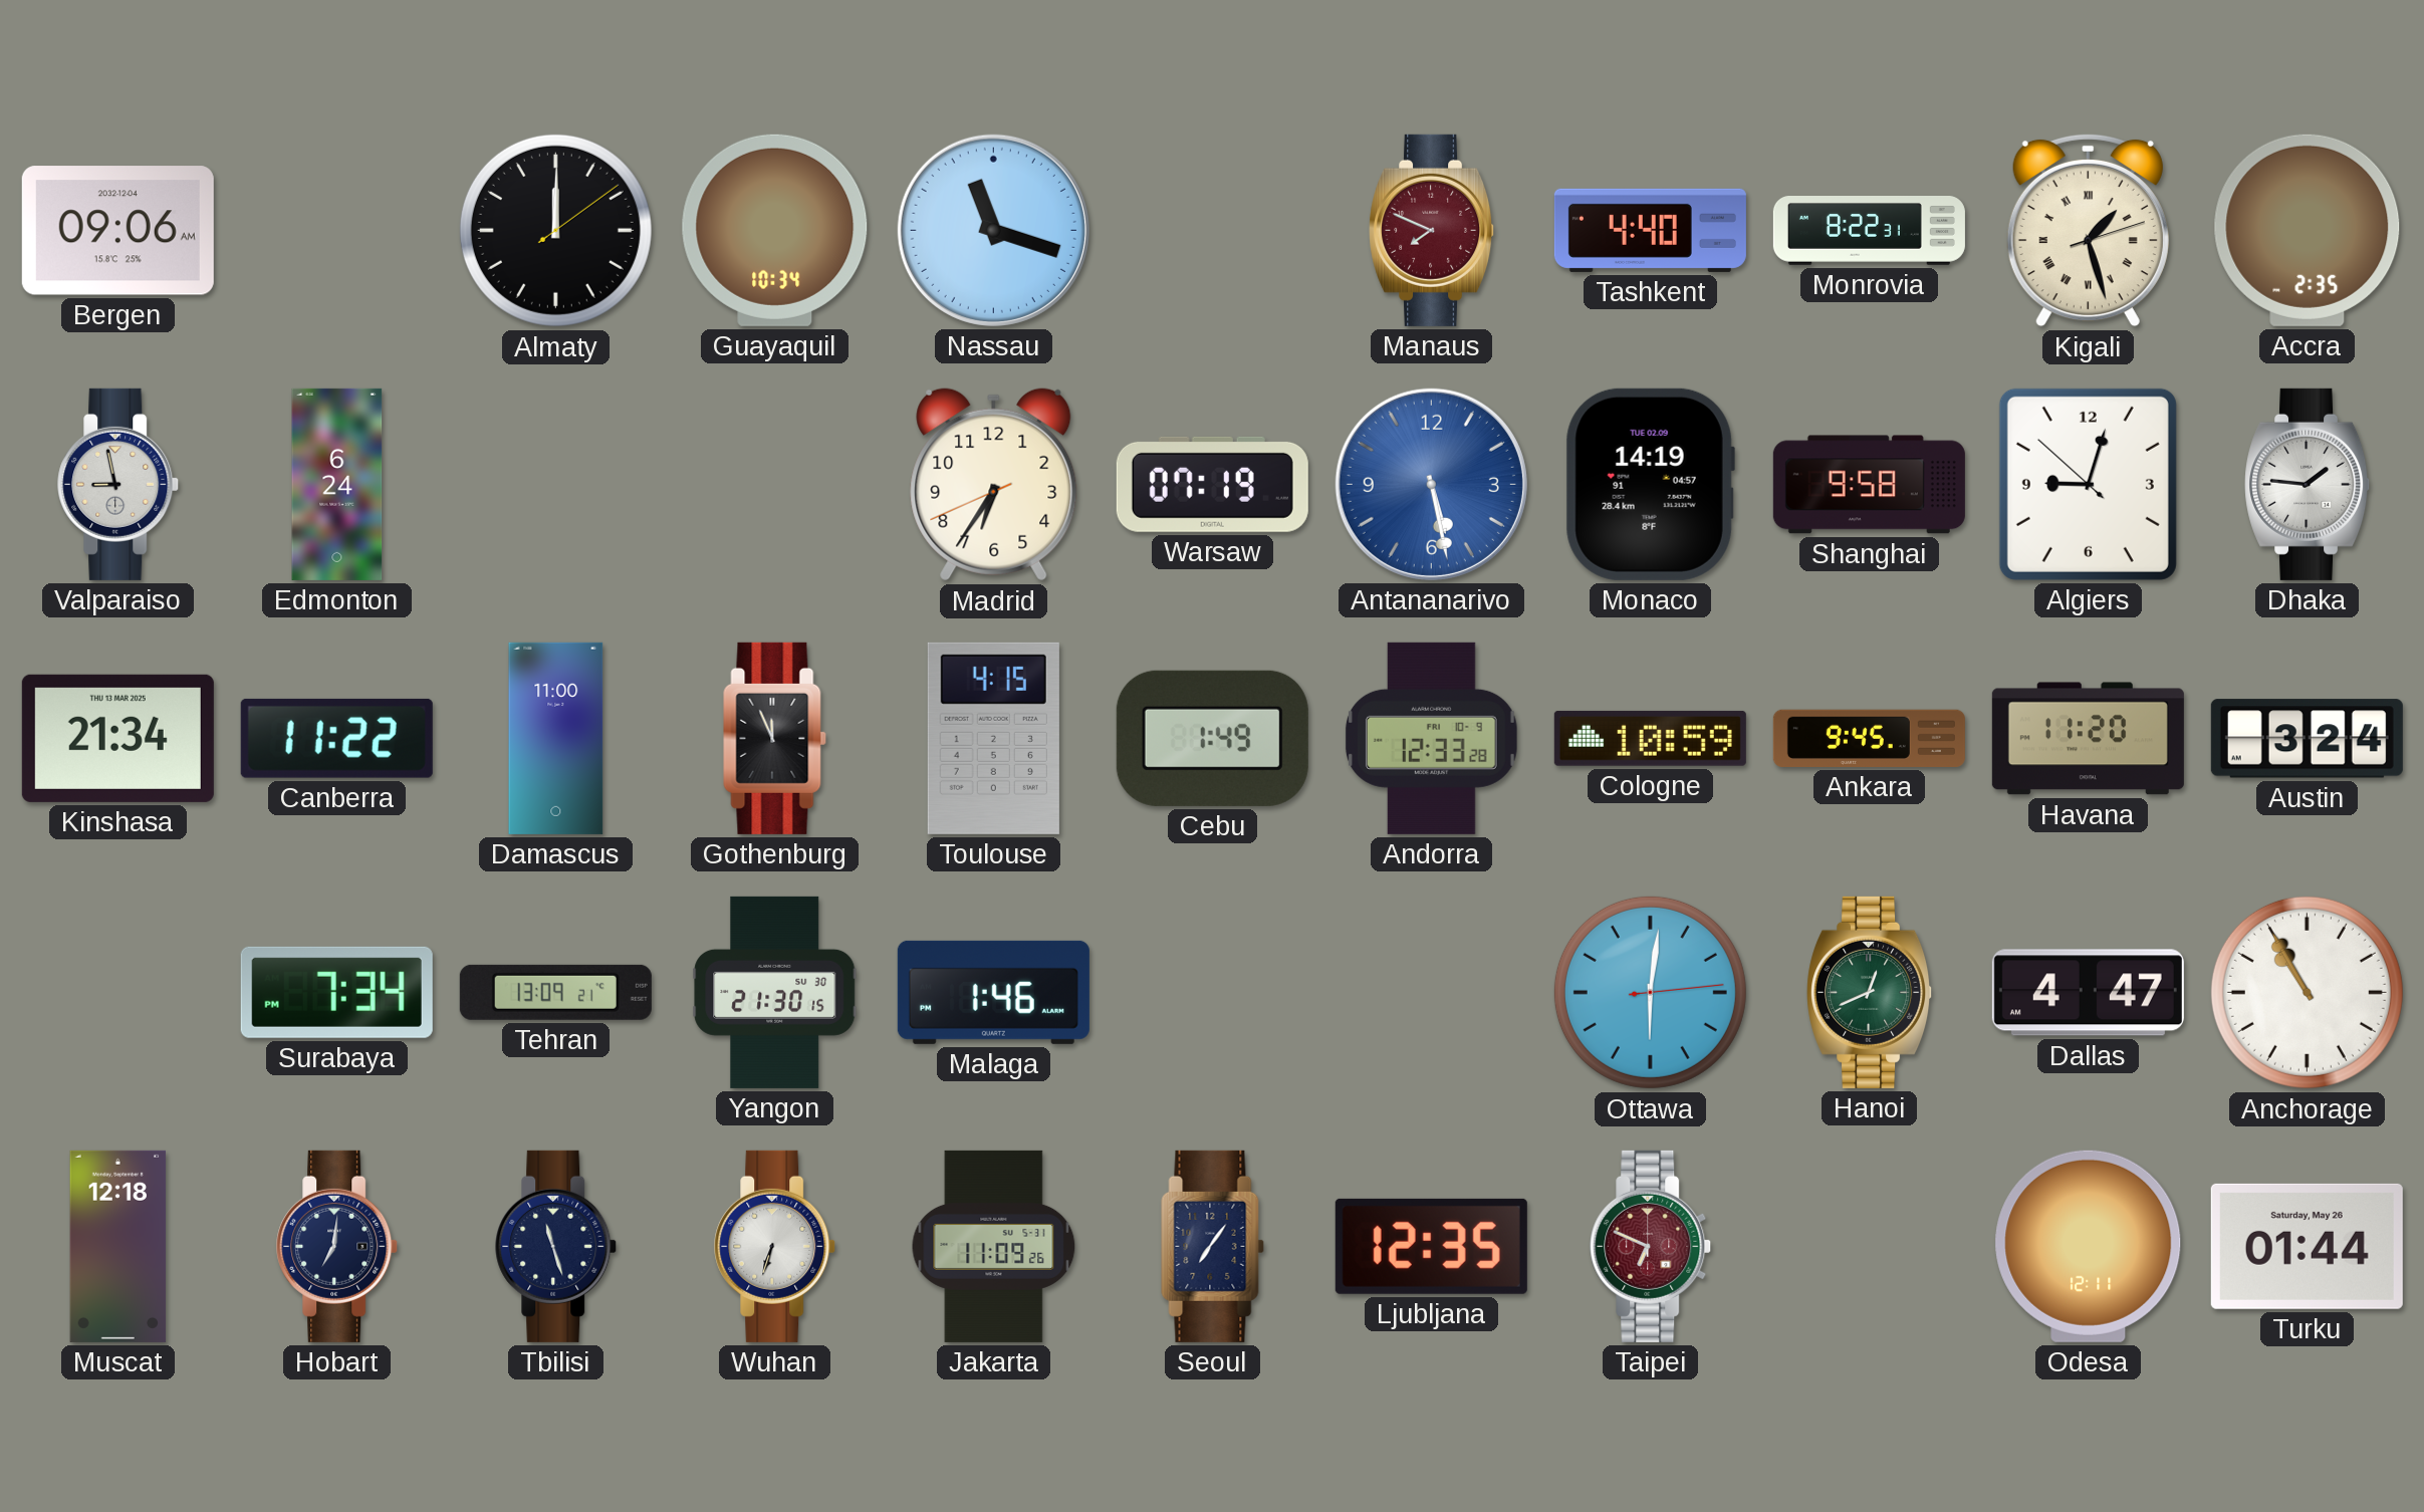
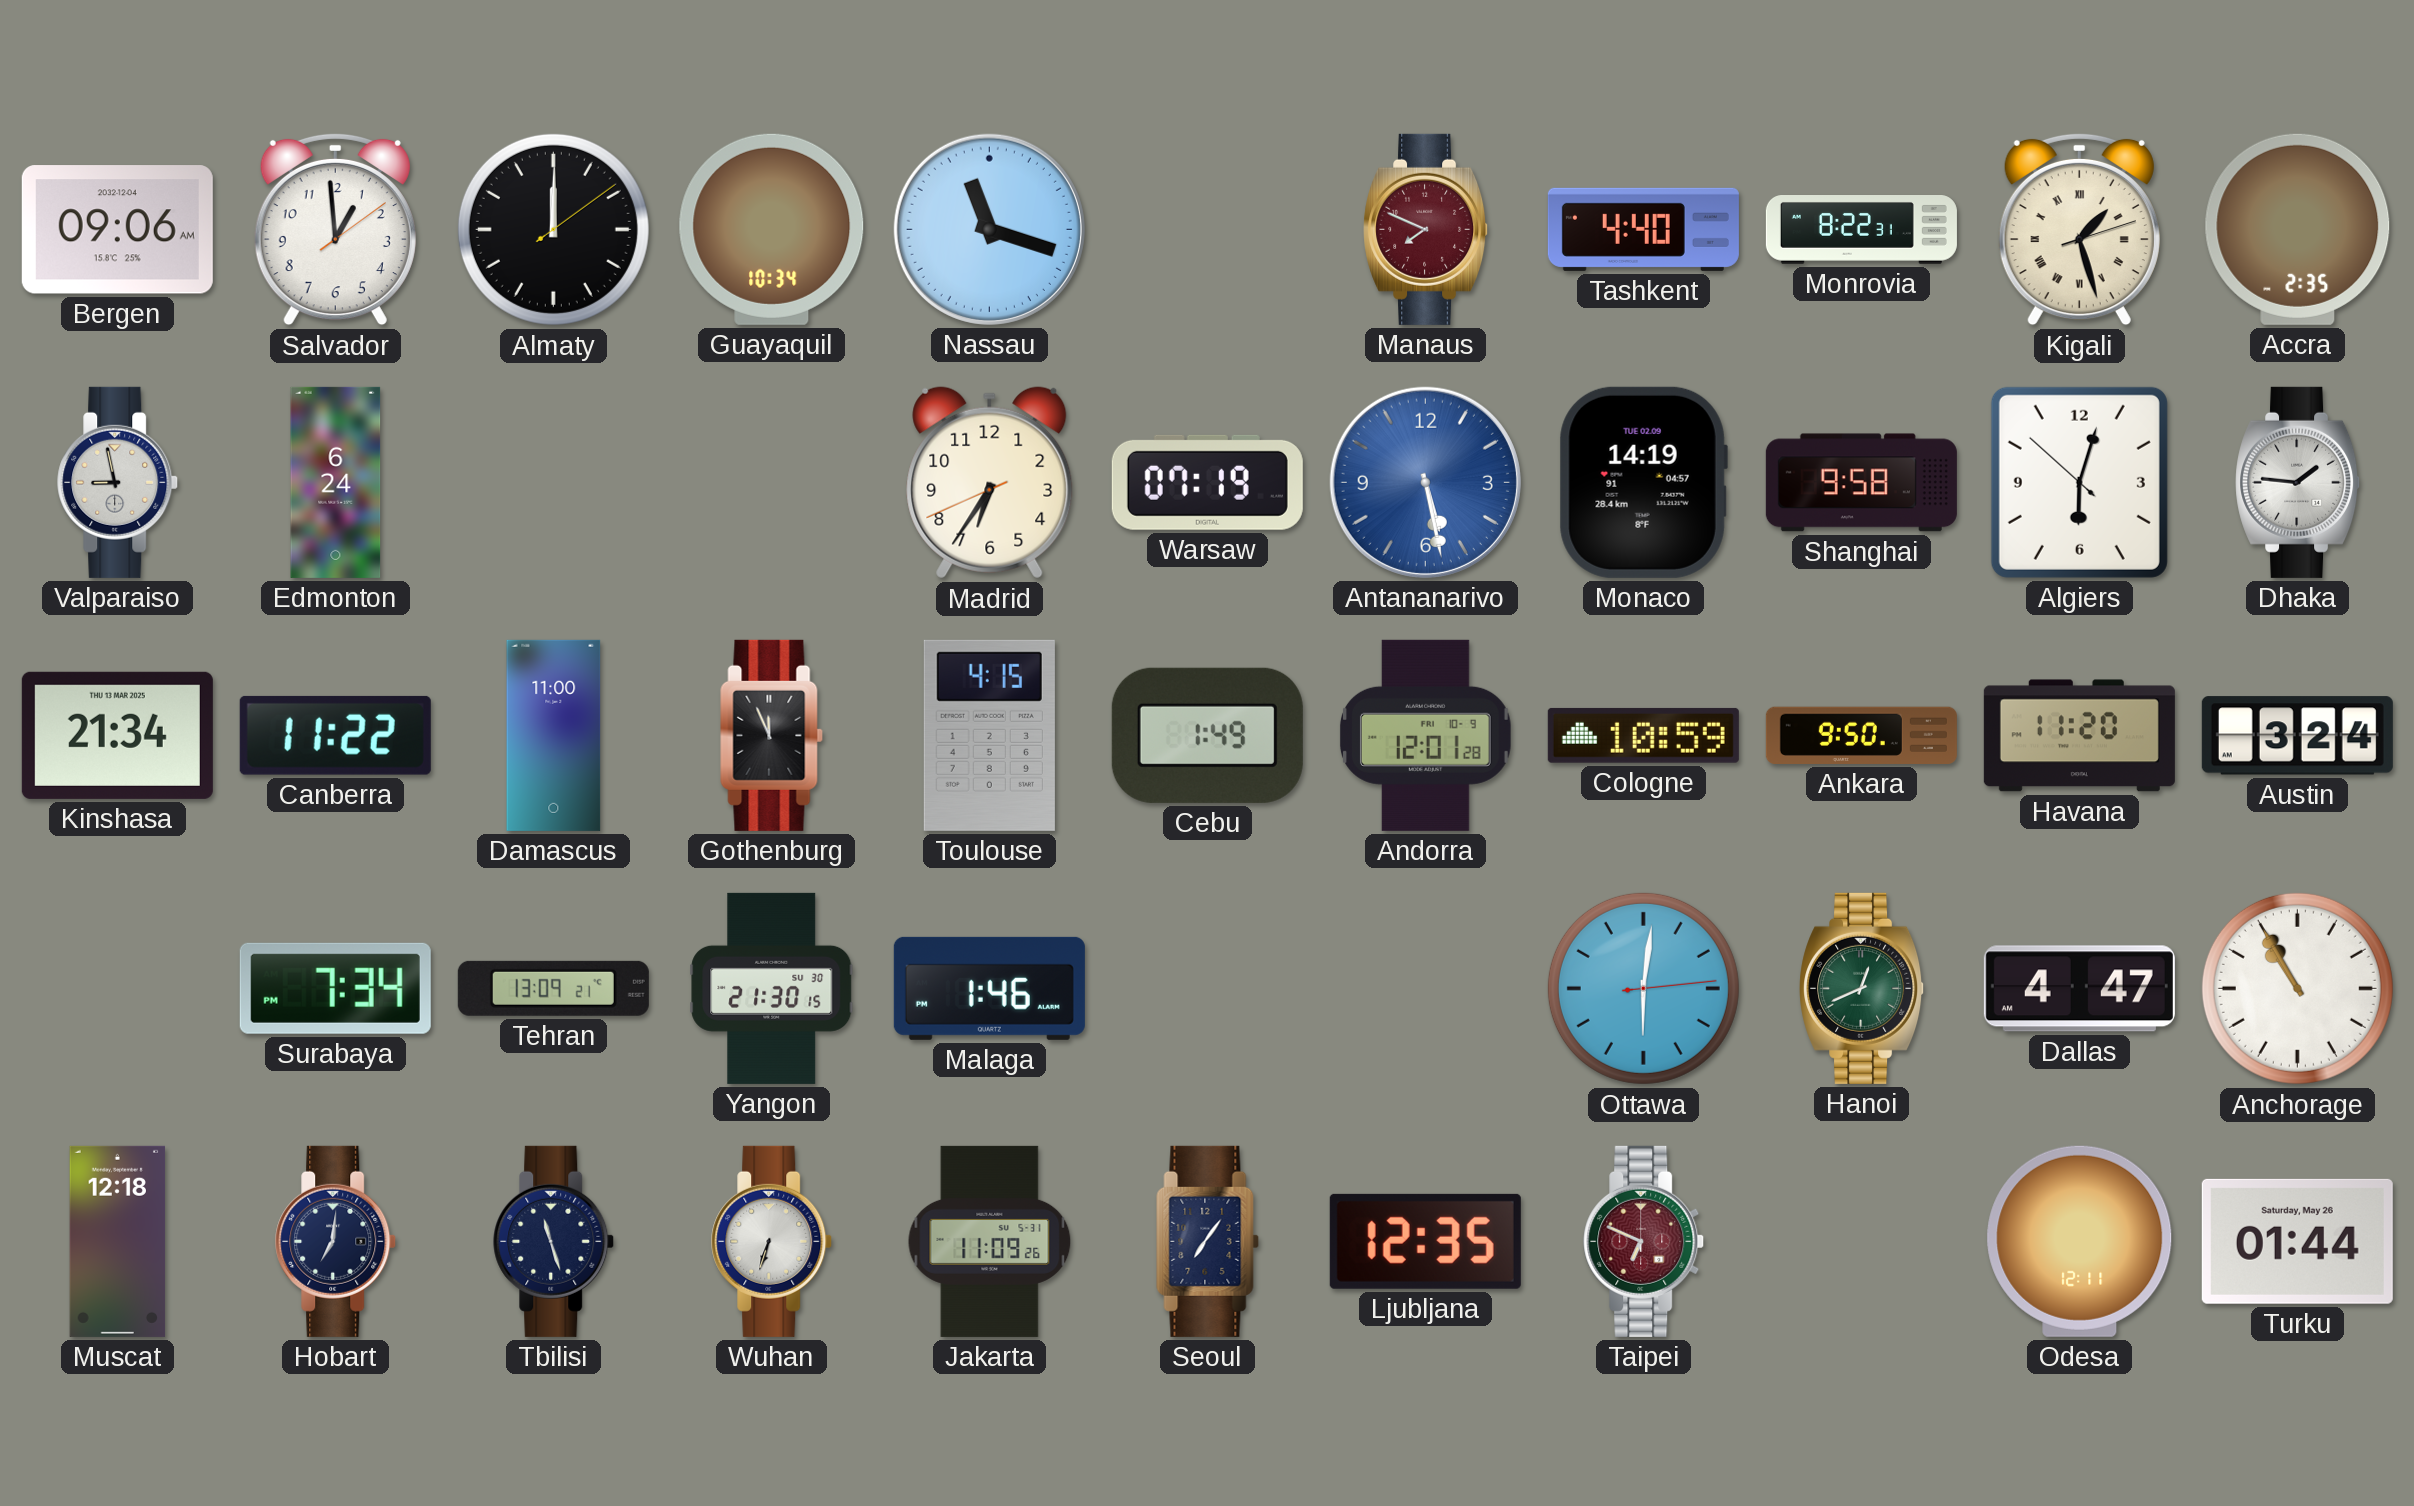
Salvador: none -> 12:59
Algiers: 9:02 -> 6:02
Andorra: 12:33 -> 12:01
Ankara: 9:45 -> 9:50
